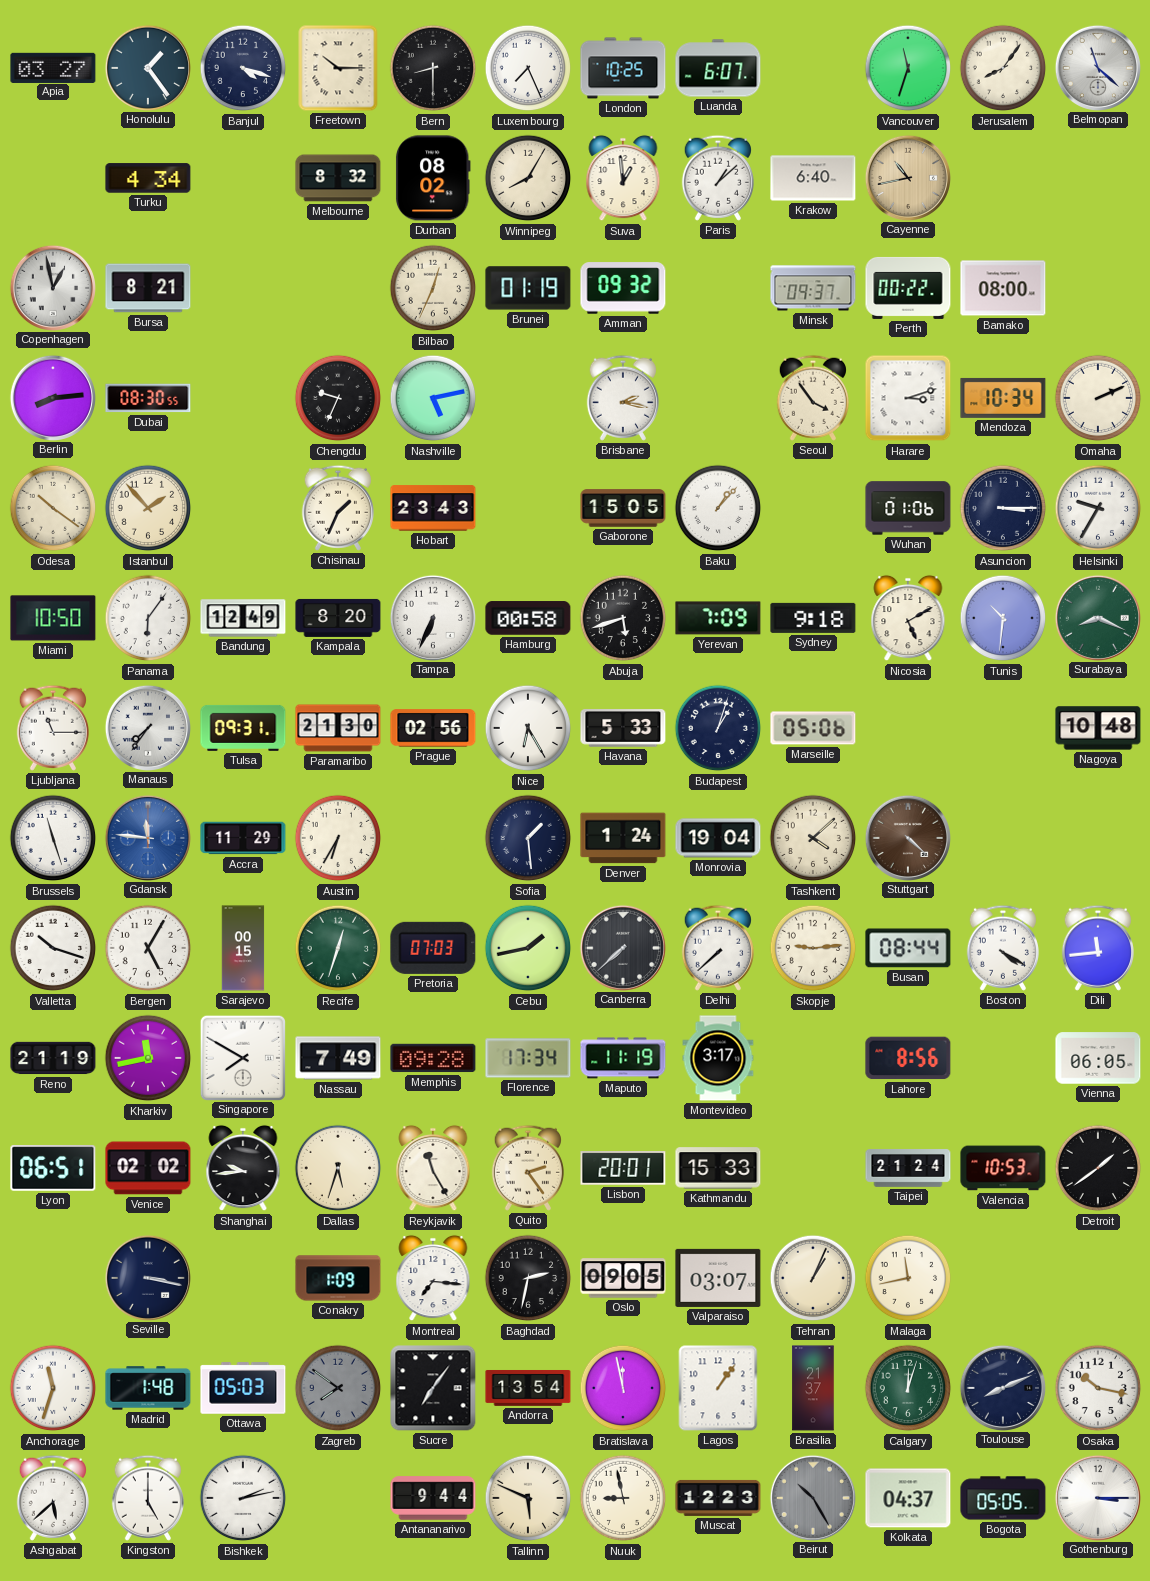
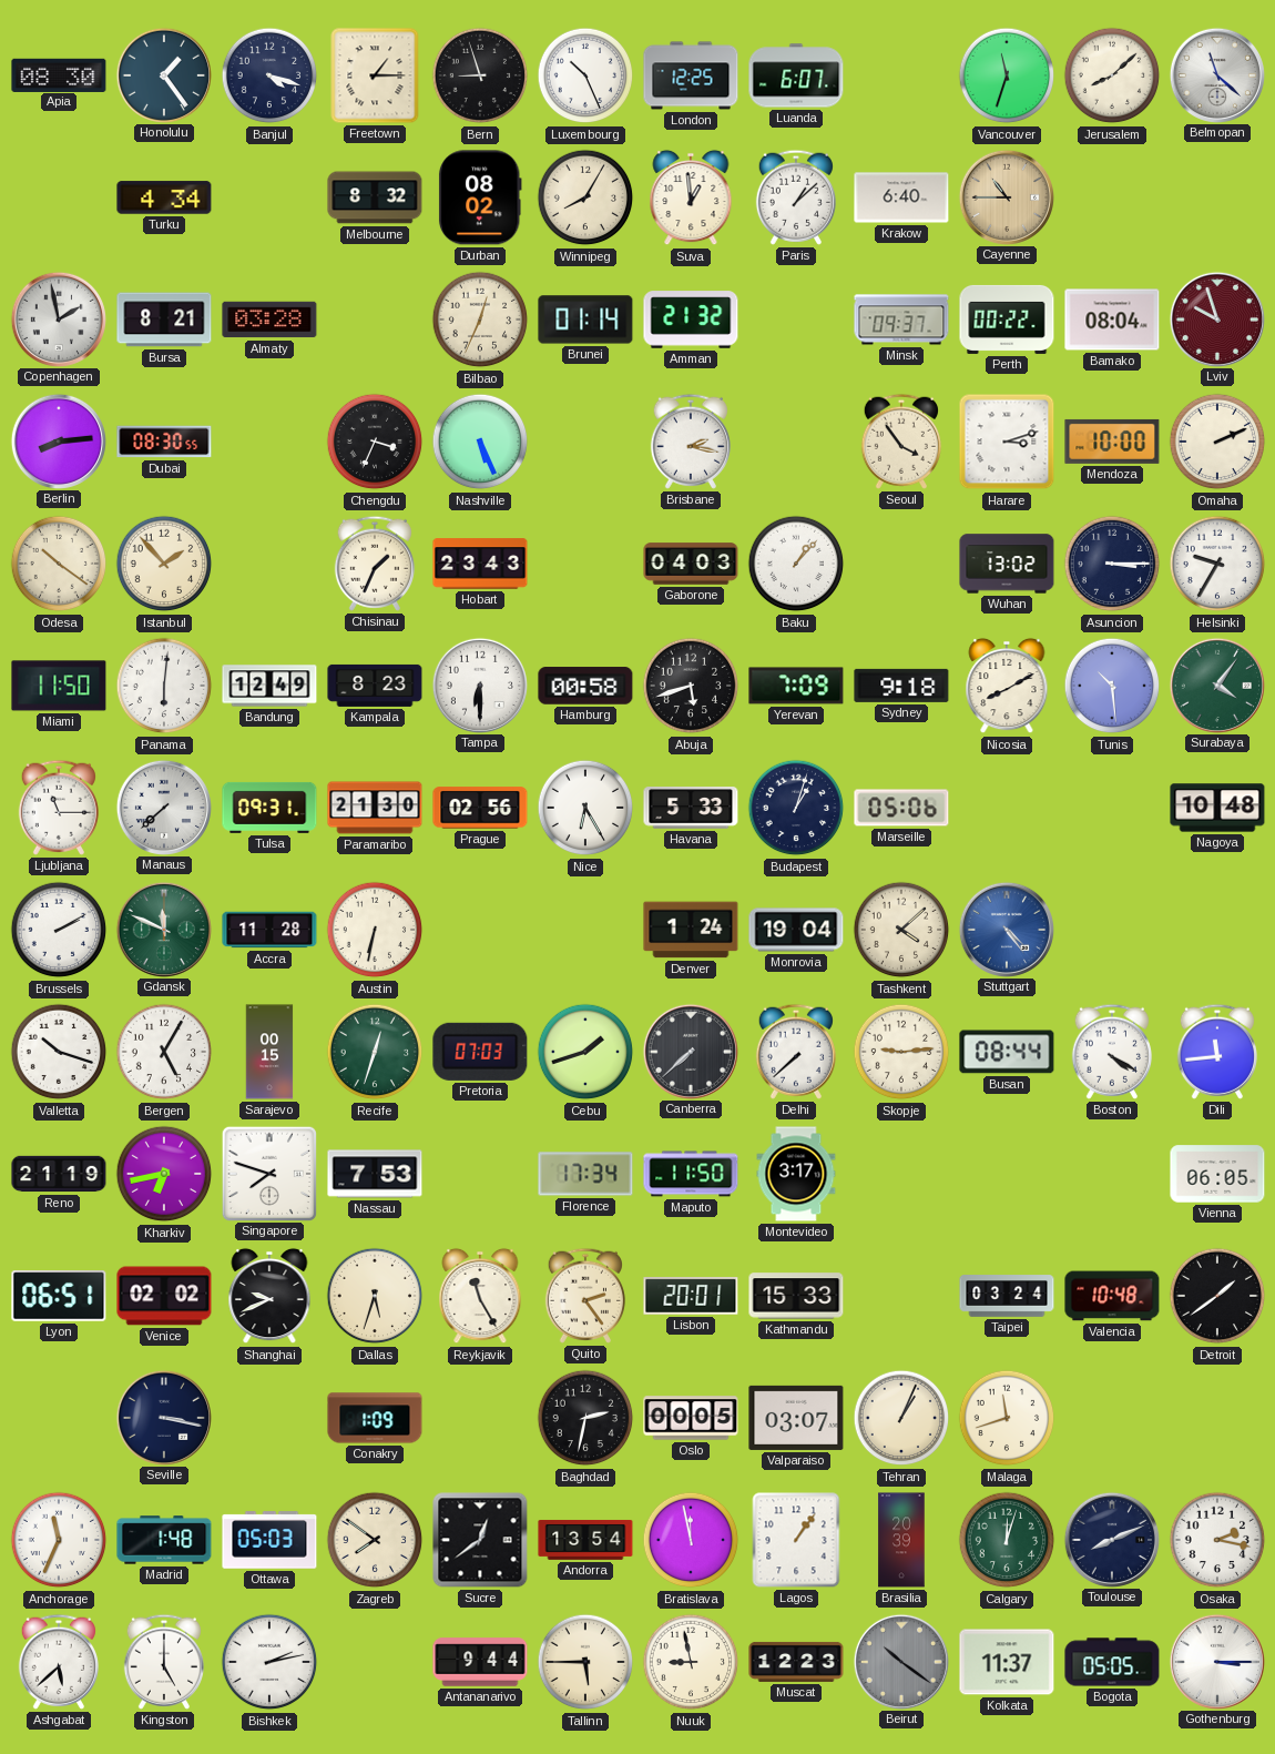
Apia: 03:27 -> 08:30
Freetown: 10:15 -> 1:15
Bern: 8:30 -> 8:57
Luxembourg: 7:26 -> 10:26
London: 10:25 -> 12:25
Jerusalem: 8:06 -> 8:08
Cayenne: 10:43 -> 10:45
Copenhagen: 12:58 -> 1:58
Almaty: none -> 03:28
Brunei: 01:19 -> 01:14
Amman: 09:32 -> 21:32
Bamako: 08:00 -> 08:04
Lviv: none -> 9:57
Chengdu: 9:34 -> 3:34
Nashville: 5:13 -> 5:26
Mendoza: 10:34 -> 10:00
Gaborone: 15:05 -> 04:03
Wuhan: 01:06 -> 13:02
Miami: 10:50 -> 11:50
Panama: 6:06 -> 6:01
Kampala: 8:20 -> 8:23
Tampa: 6:34 -> 6:30
Nicosia: 5:10 -> 8:10
Tunis: 10:31 -> 10:29
Surabaya: 8:19 -> 4:06
Manaus: 7:36 -> 7:38
Brussels: 11:27 -> 2:10
Gdansk: 11:46 -> 11:49
Gdansk dial: blue -> green
Accra: 11:29 -> 11:28
Austin: 6:35 -> 6:32
Sofia: 1:29 -> none
Stuttgart: 4:22 -> 4:24
Stuttgart dial: brown -> blue
Cebu: 1:43 -> 1:42
Kharkiv: 11:43 -> 6:43
Singapore: 7:50 -> 7:48
Nassau: 7:49 -> 7:53
Memphis: 09:28 -> none
Maputo: 11:19 -> 11:50
Lahore: 8:56 -> none
Shanghai: 9:44 -> 9:41
Taipei: 21:24 -> 03:24
Valencia: 10:53 -> 10:48
Montreal: 7:16 -> none
Oslo: 09:05 -> 00:05
Malaga: 11:43 -> 11:42
Anchorage: 11:33 -> 11:34
Zagreb dial: grey -> cream
Sucre: 7:06 -> 12:39
Brasilia: 21:37 -> 20:39
Osaka: 10:17 -> 2:17
Tallinn: 5:49 -> 5:45
Beirut: 10:25 -> 10:21
Kolkata: 04:37 -> 11:37
